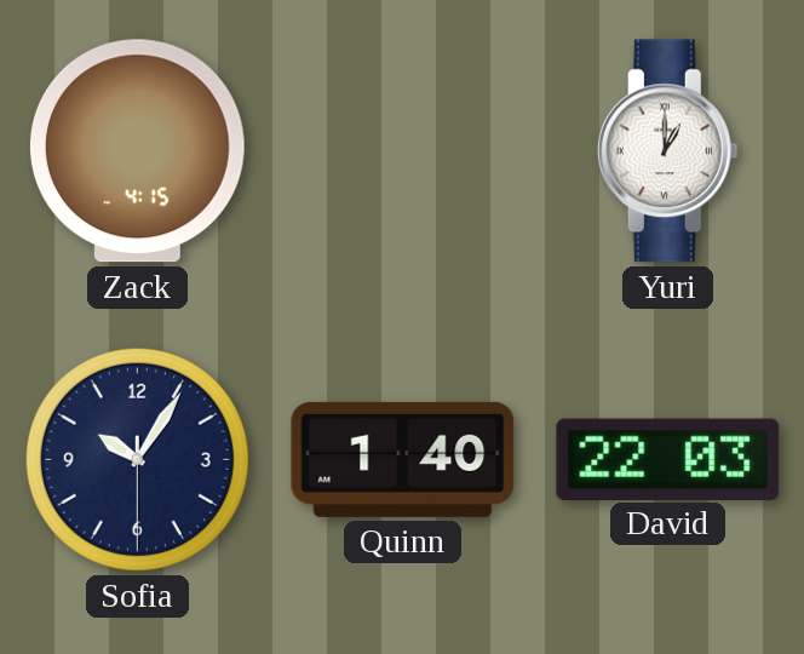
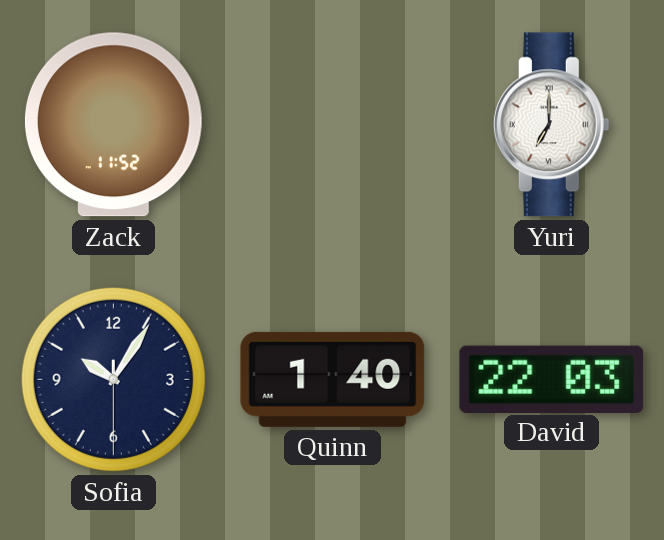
Zack: 4:15 -> 11:52
Yuri: 1:00 -> 7:00
